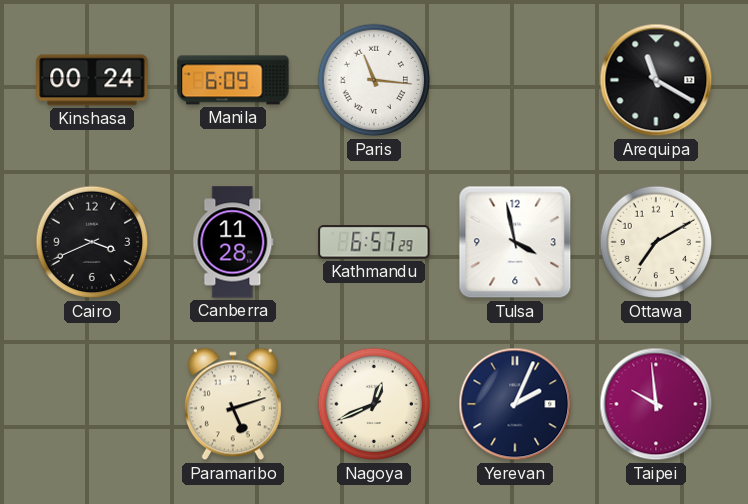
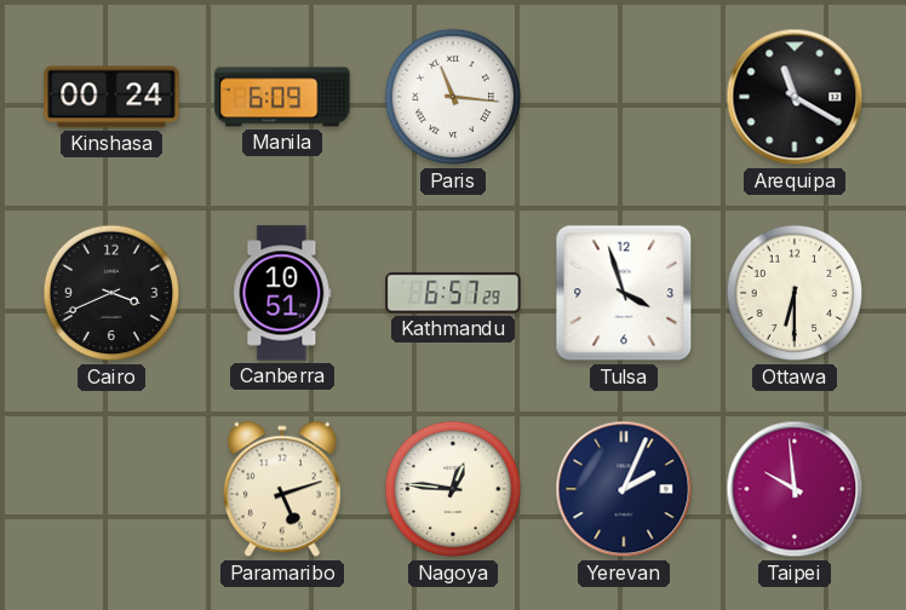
Canberra: 11:28 -> 10:51
Tulsa: 3:58 -> 3:57
Ottawa: 7:10 -> 6:30
Nagoya: 12:41 -> 12:46
